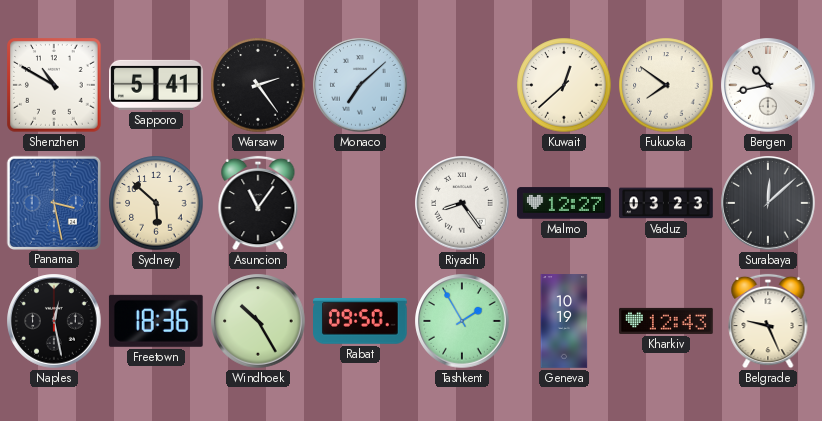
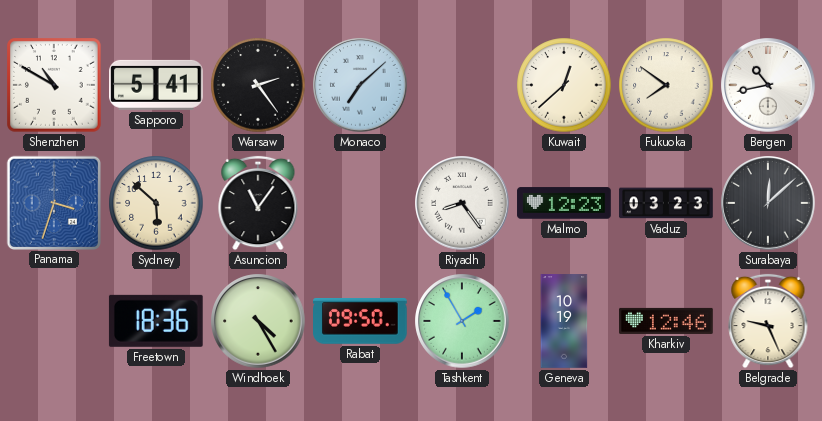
Panama: 3:28 -> 3:33
Malmo: 12:27 -> 12:23
Naples: 12:28 -> none
Windhoek: 10:25 -> 4:25
Kharkiv: 12:43 -> 12:46
